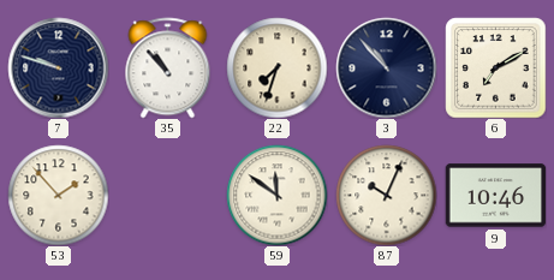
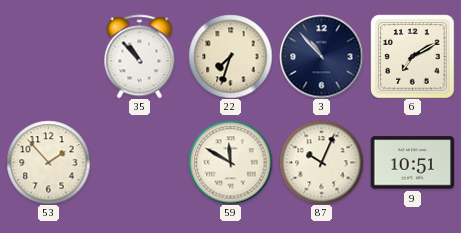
7: 9:48 -> none
59: 11:51 -> 11:50
9: 10:46 -> 10:51
